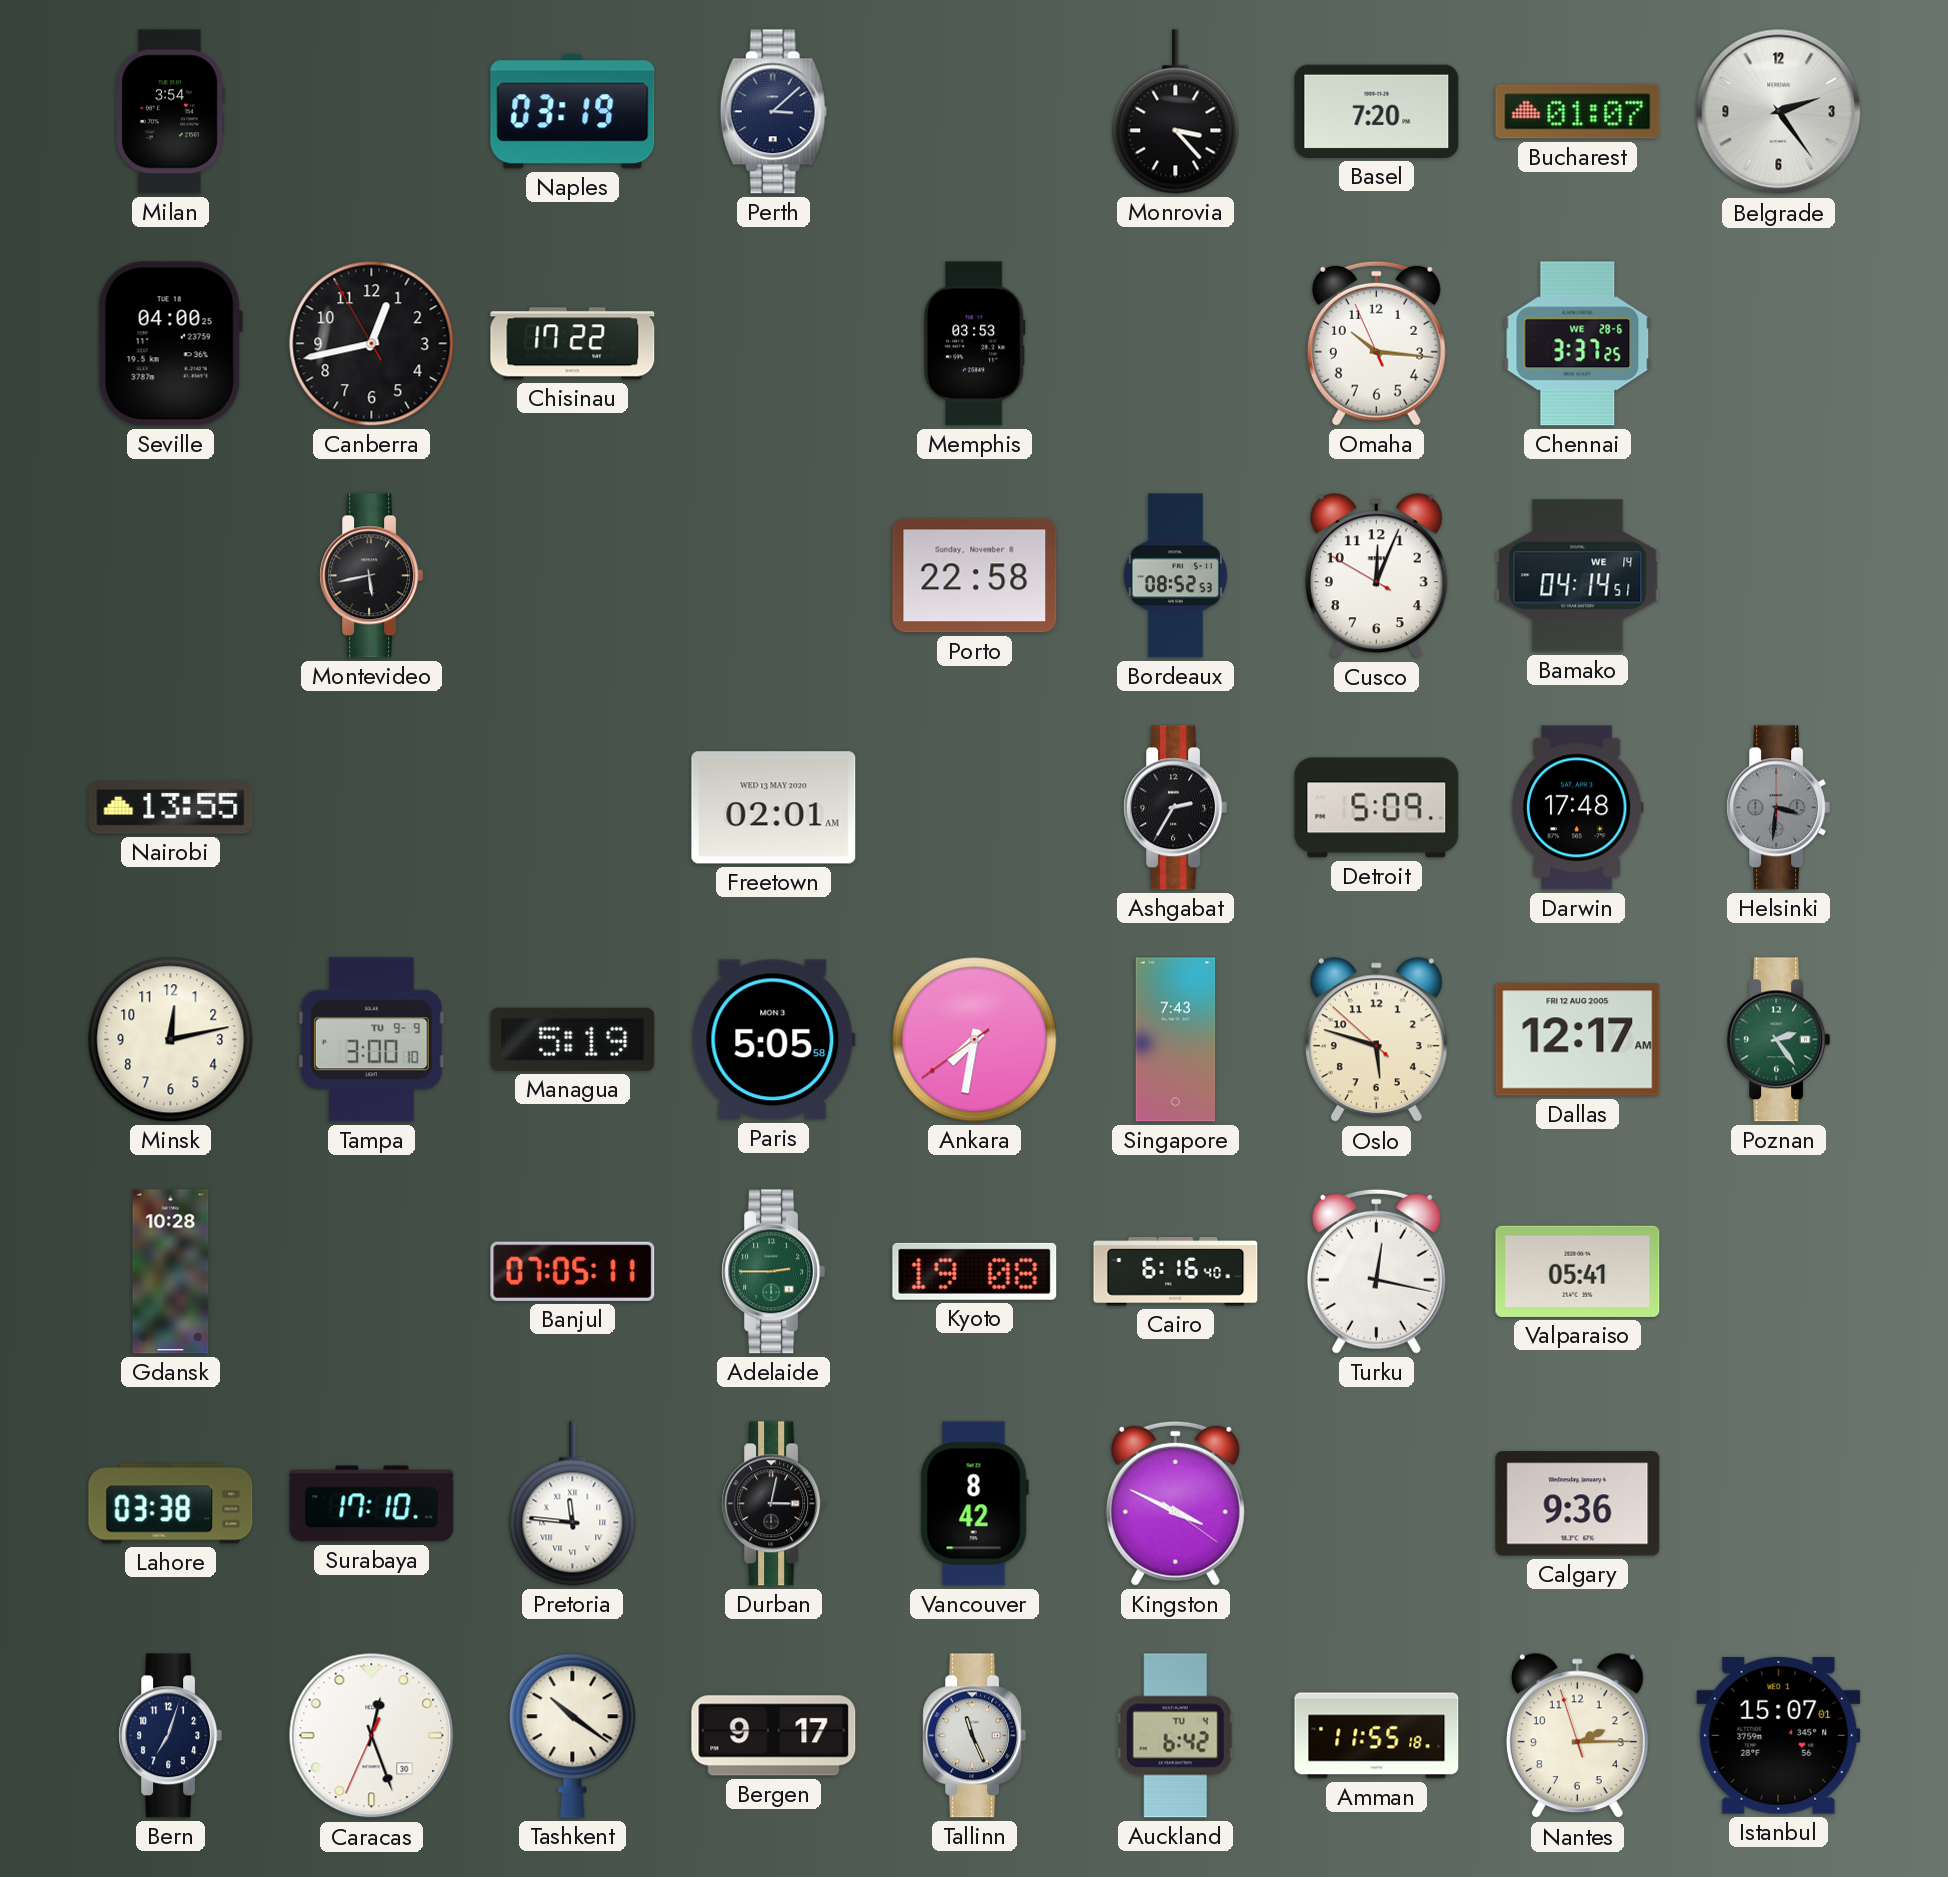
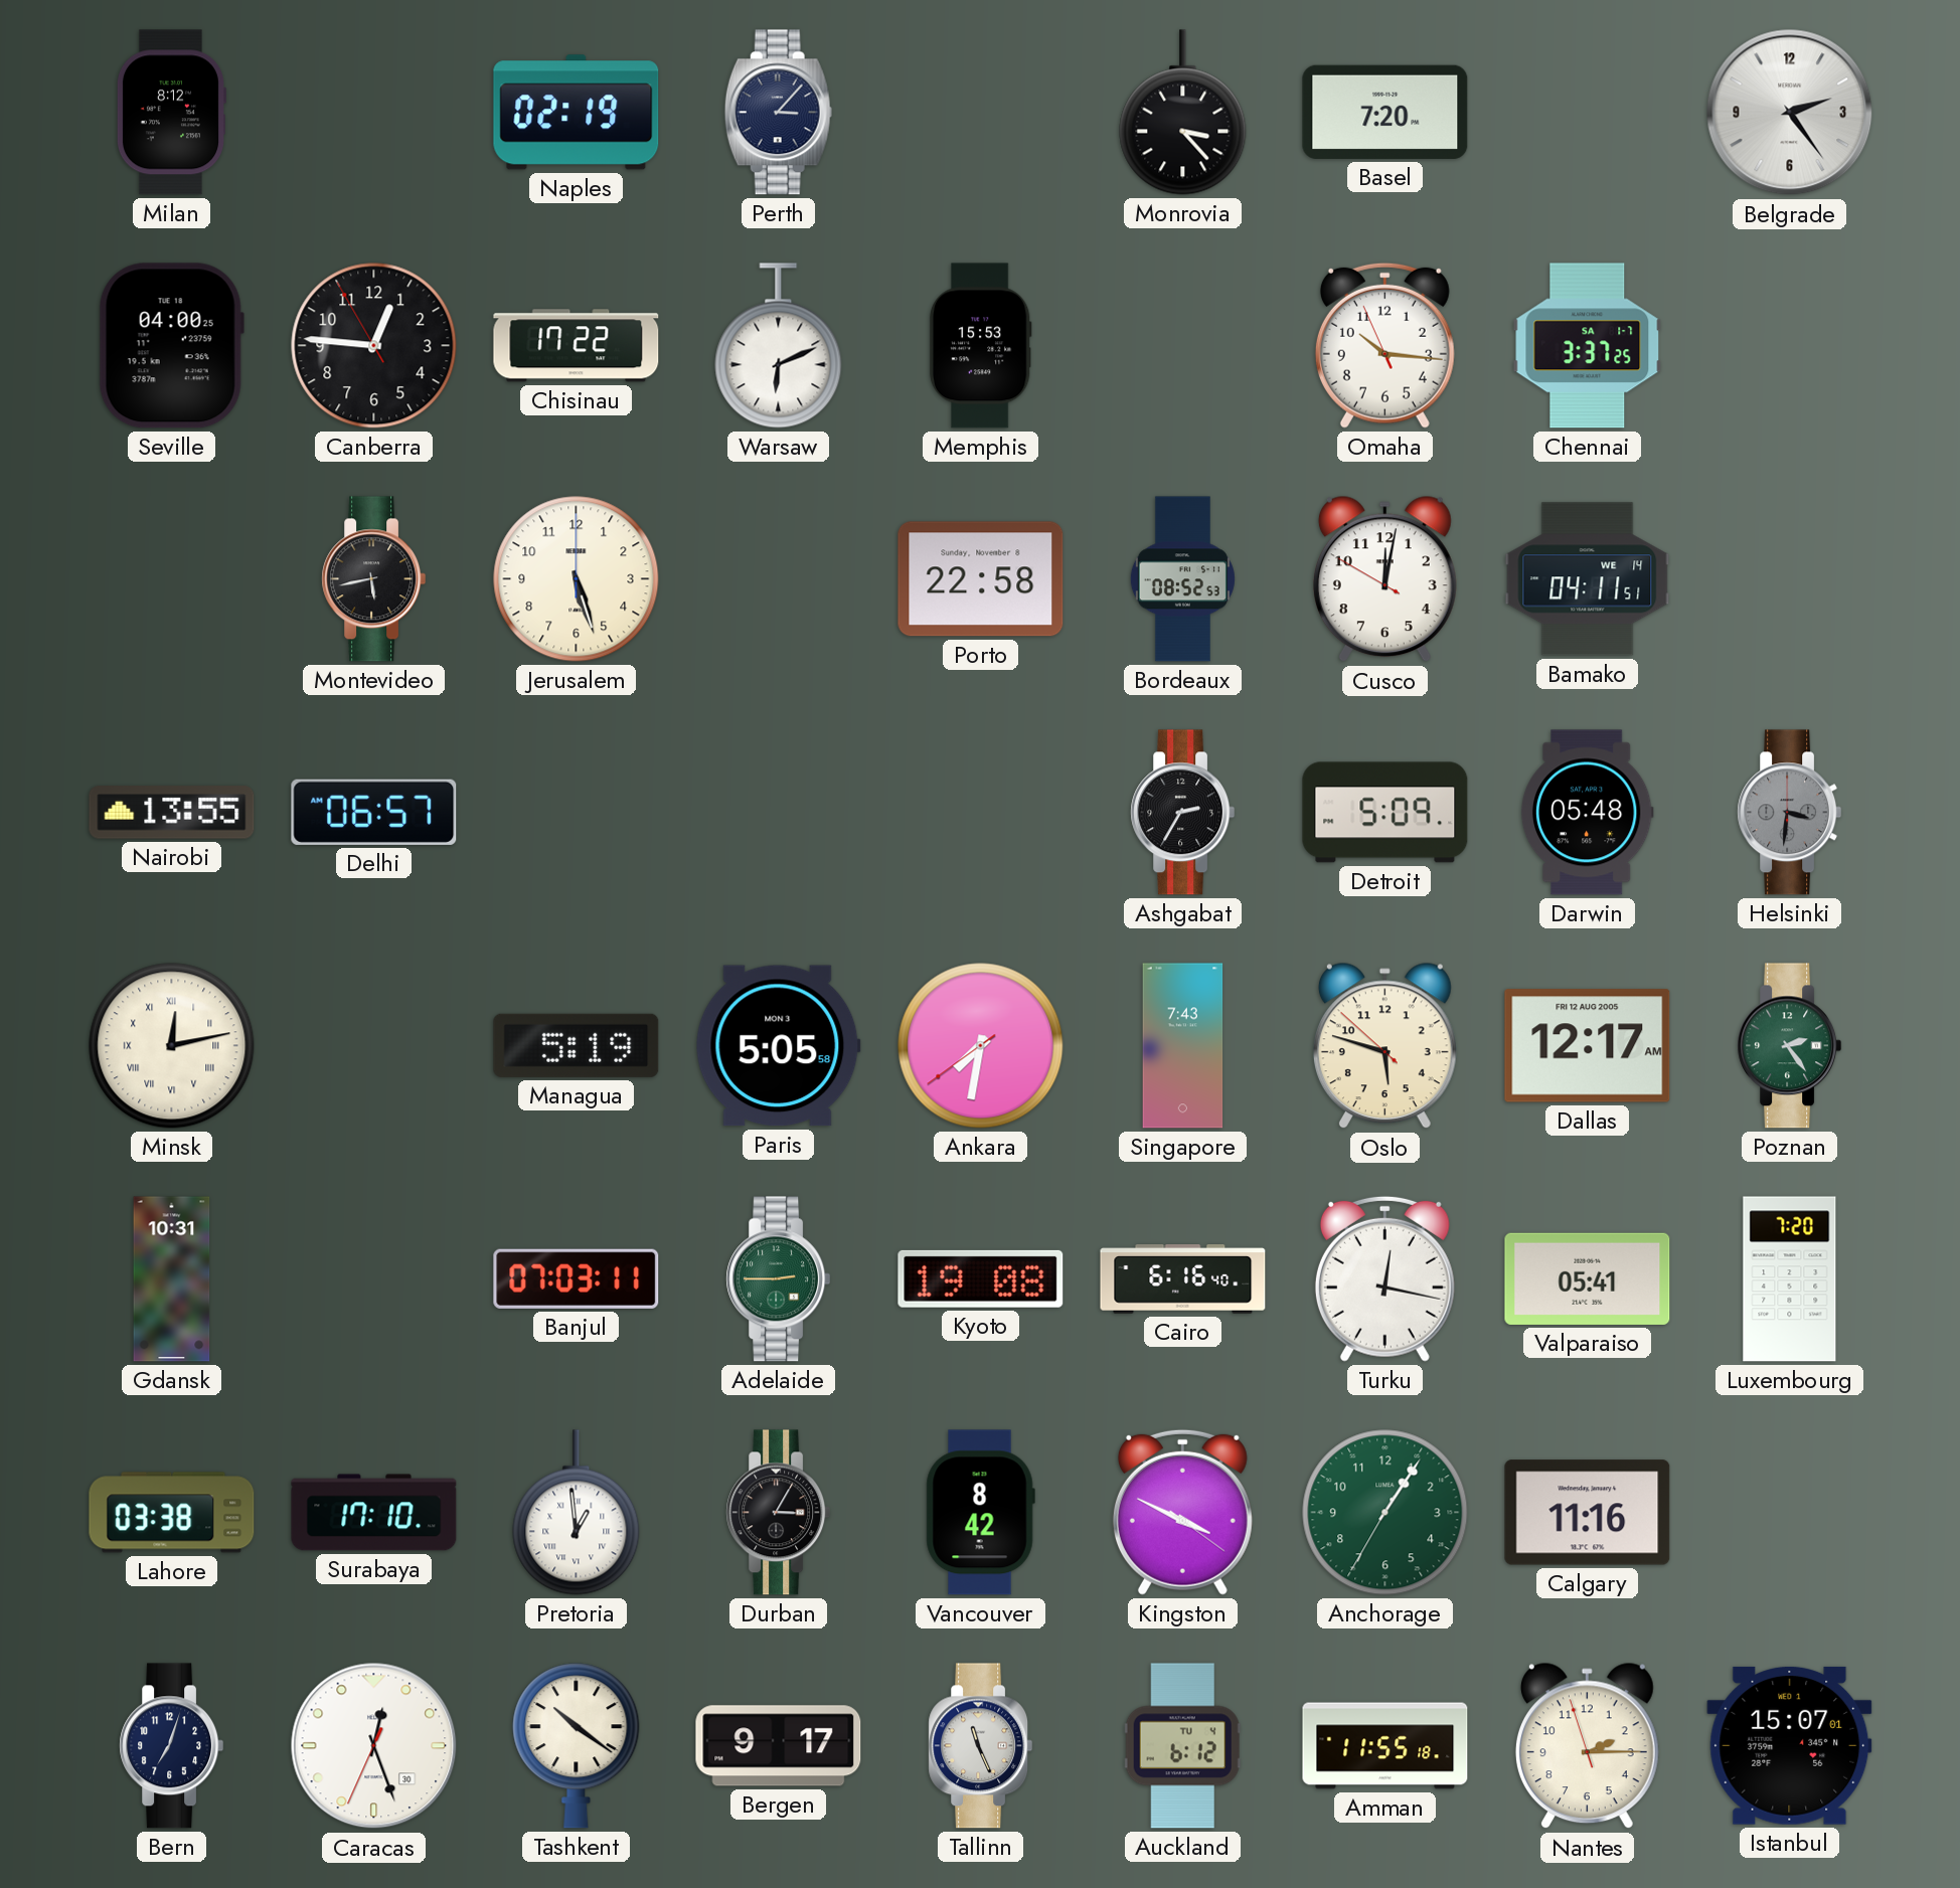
Milan: 3:54 -> 8:12
Naples: 03:19 -> 02:19
Perth: 3:08 -> 3:07
Bucharest: 01:07 -> none
Canberra: 12:42 -> 12:45
Warsaw: none -> 6:11
Memphis: 03:53 -> 15:53
Chennai date: WE 28-6 -> SA 1-7
Jerusalem: none -> 5:27
Cusco: 12:03 -> 12:01
Bamako: 04:14 -> 04:11
Delhi: none -> 06:57
Freetown: 02:01 -> none
Darwin: 17:48 -> 05:48
Minsk numerals: Arabic -> Roman
Tampa: 3:00 -> none
Gdansk: 10:28 -> 10:31
Banjul: 07:05 -> 07:03
Luxembourg: none -> 7:20
Pretoria: 11:46 -> 12:59
Durban: 3:02 -> 3:05
Anchorage: none -> 1:05
Calgary: 9:36 -> 11:16
Auckland: 6:42 -> 6:12
